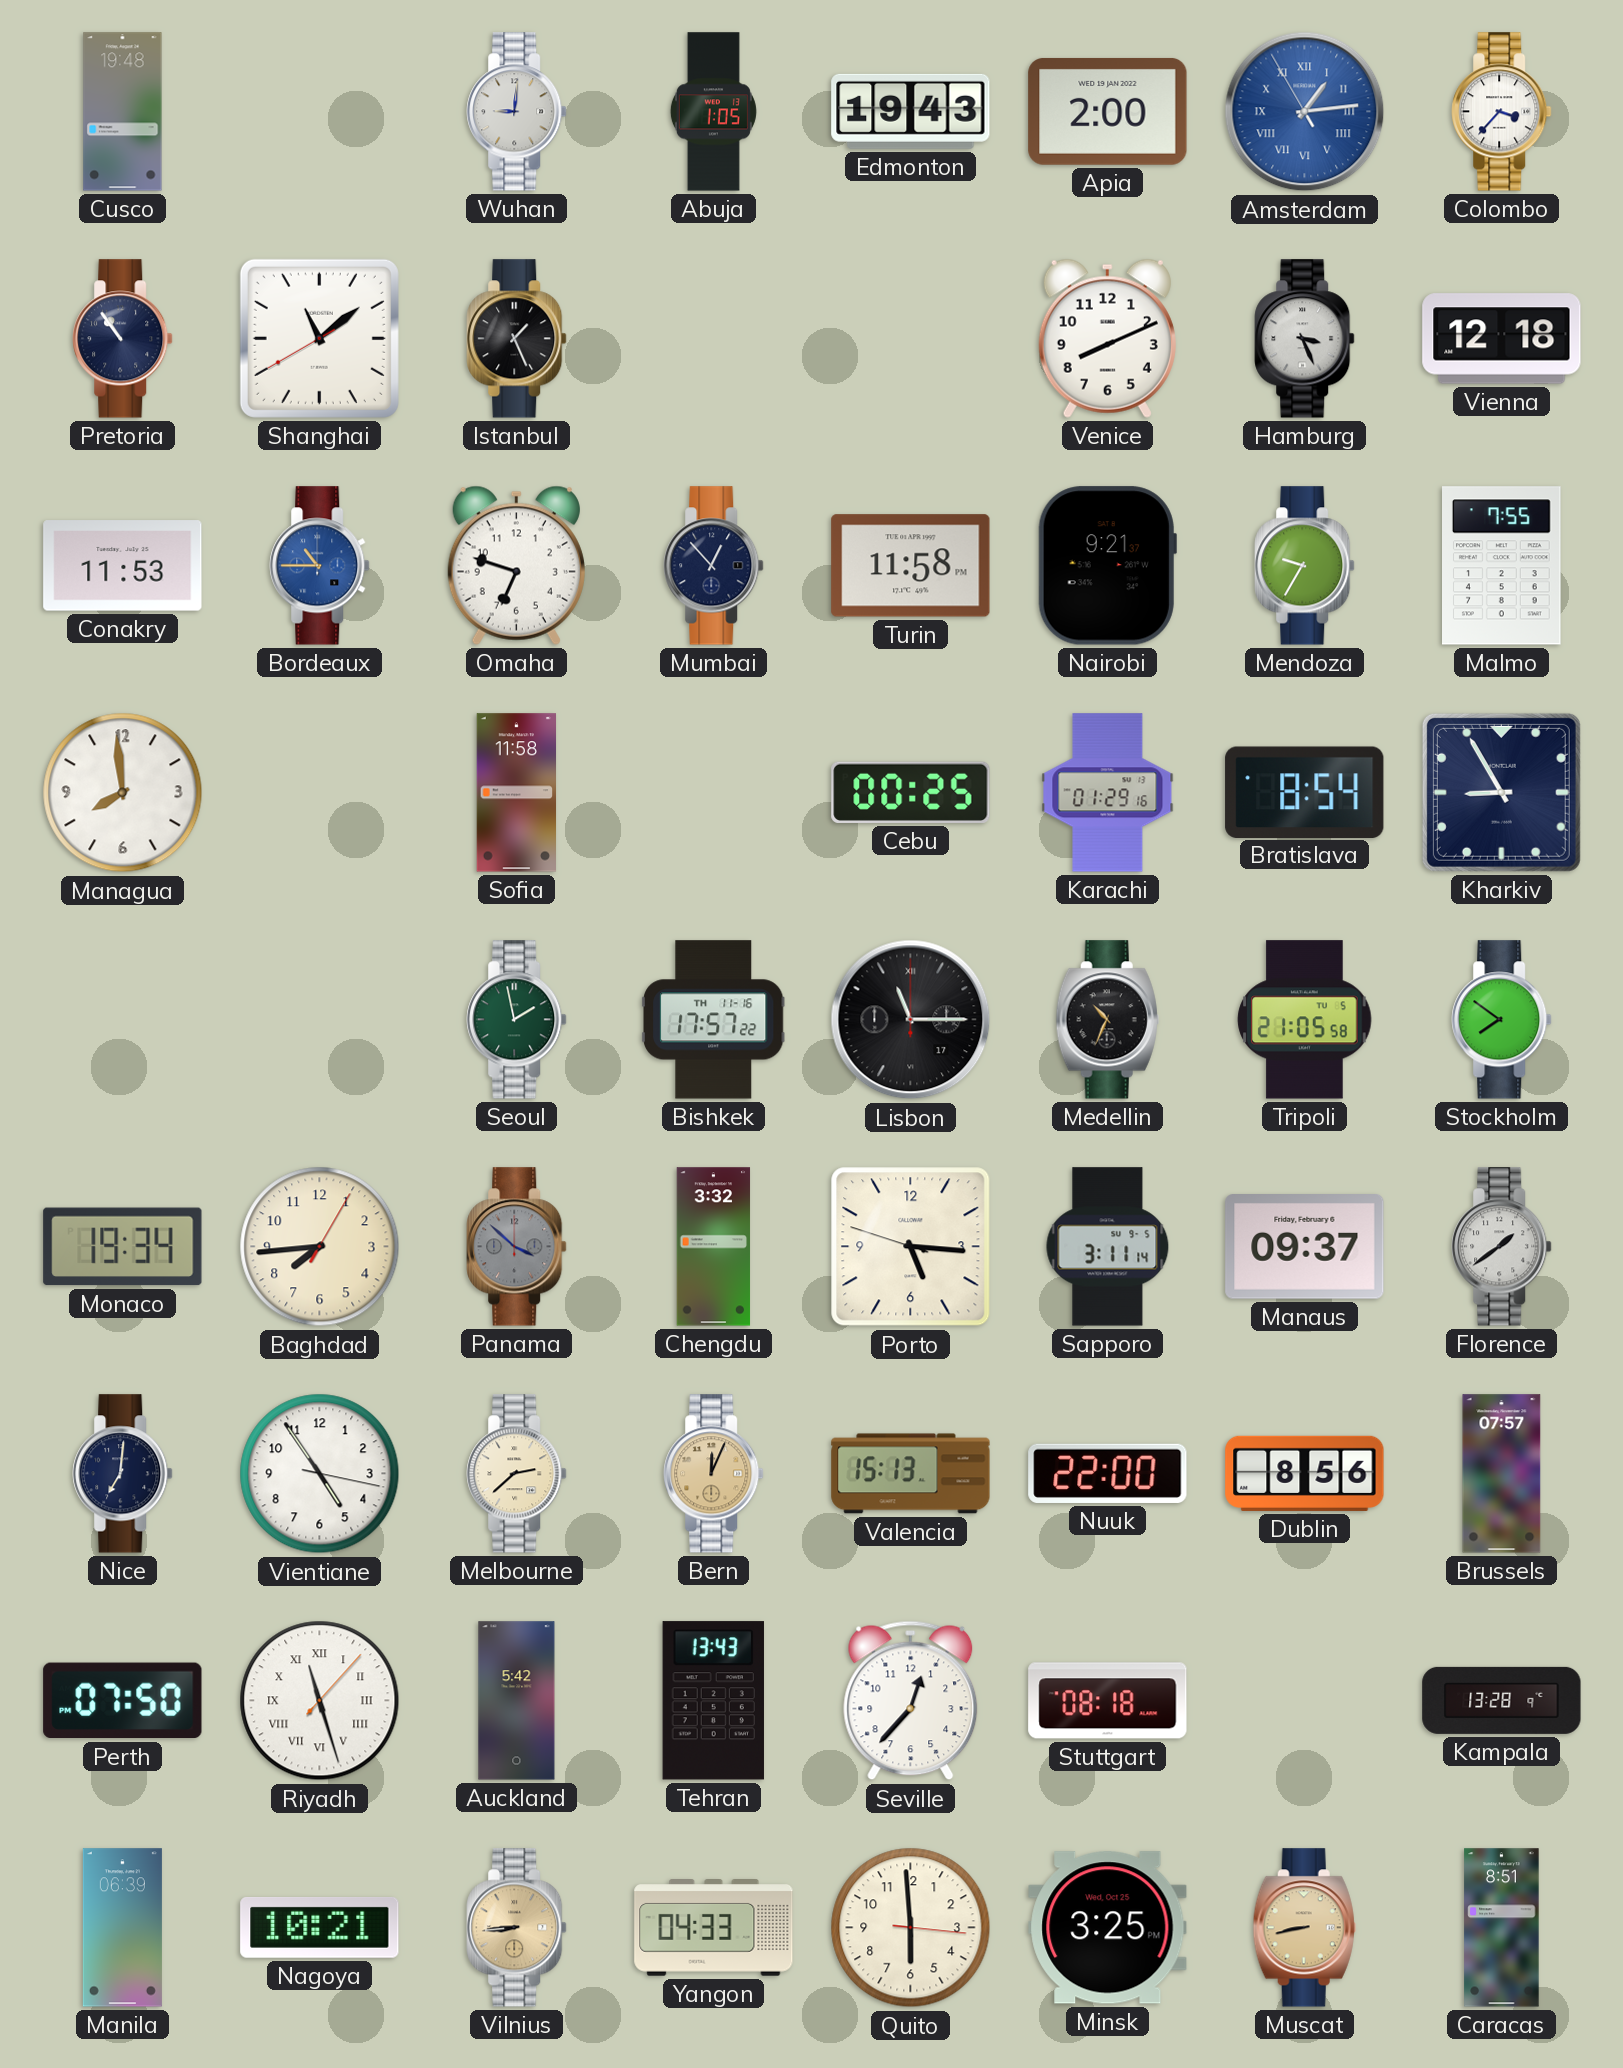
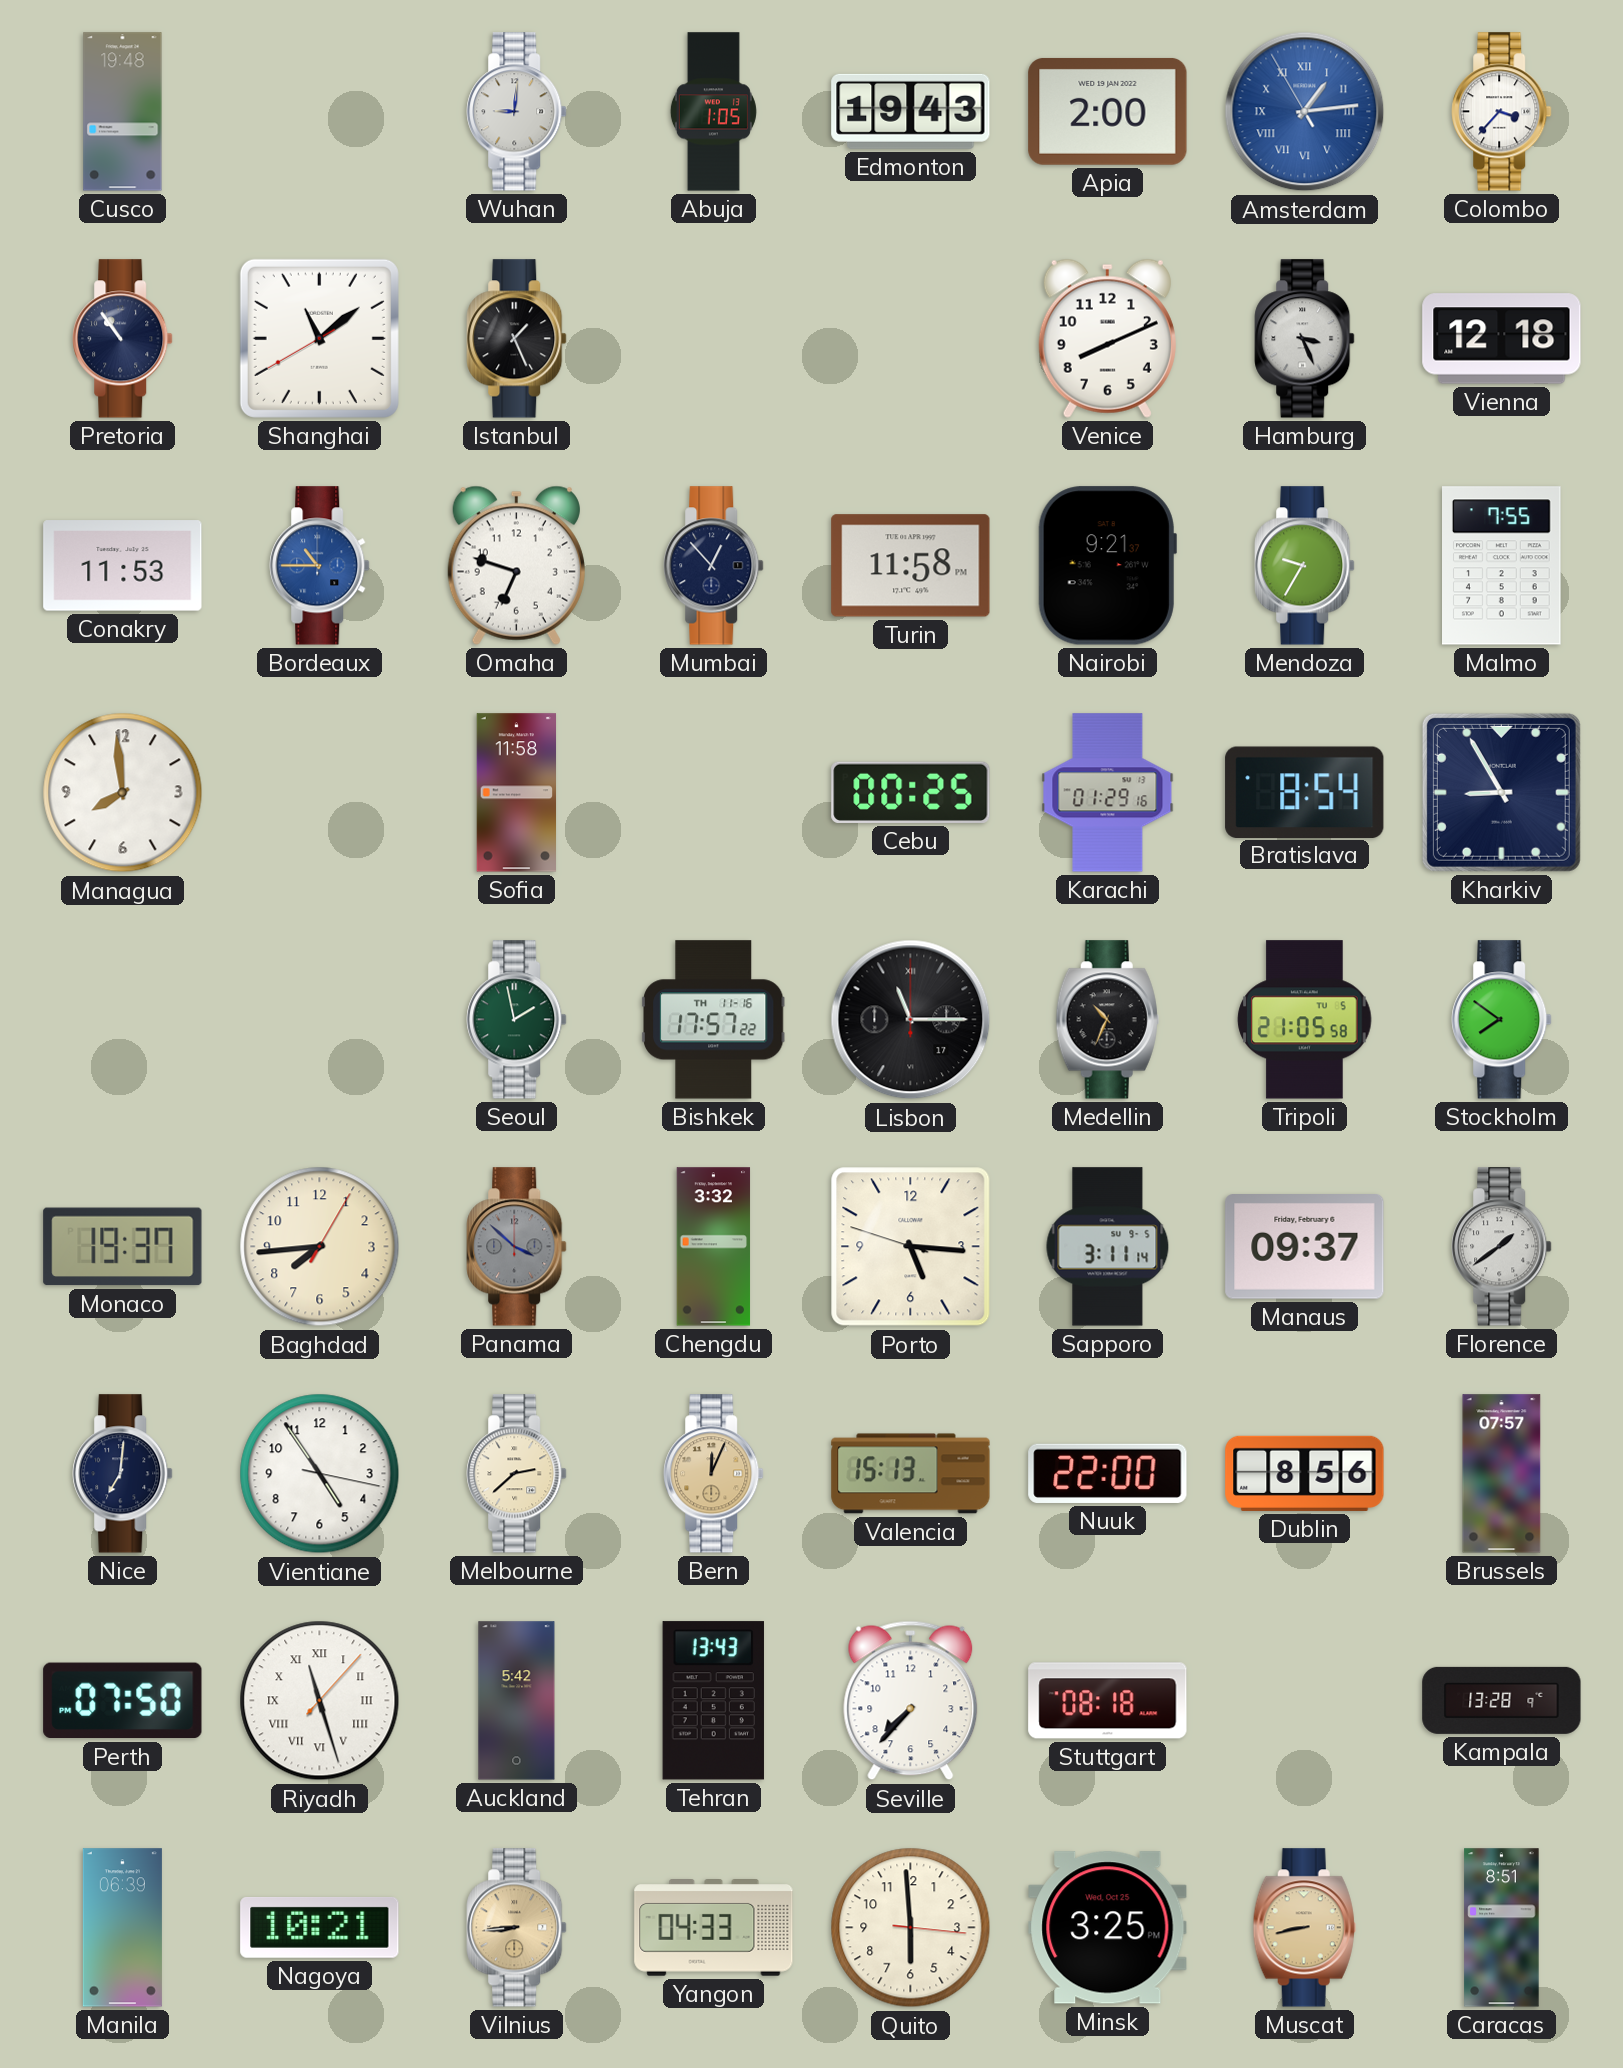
Monaco: 19:34 -> 19:37
Seville: 12:37 -> 7:37
